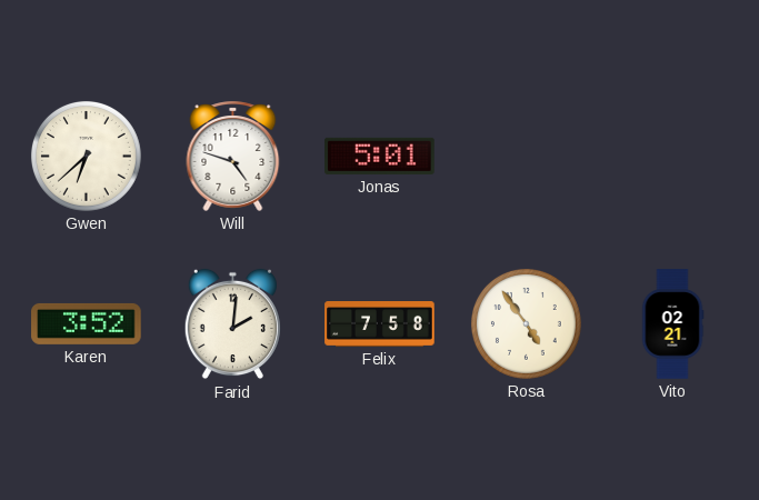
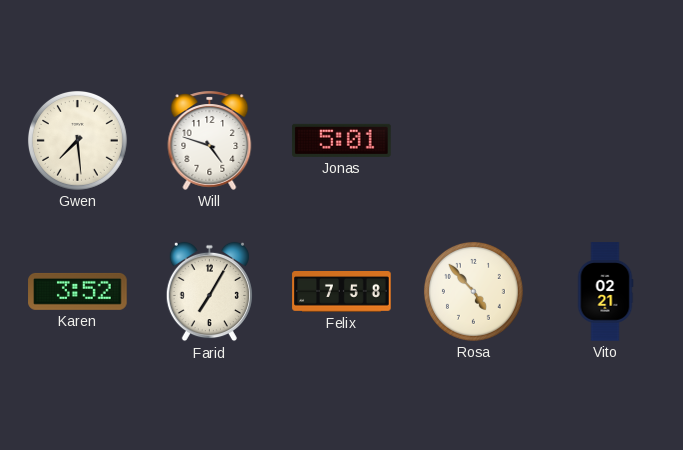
Gwen: 6:38 -> 7:29
Farid: 2:01 -> 7:05
Rosa: 4:54 -> 4:53
